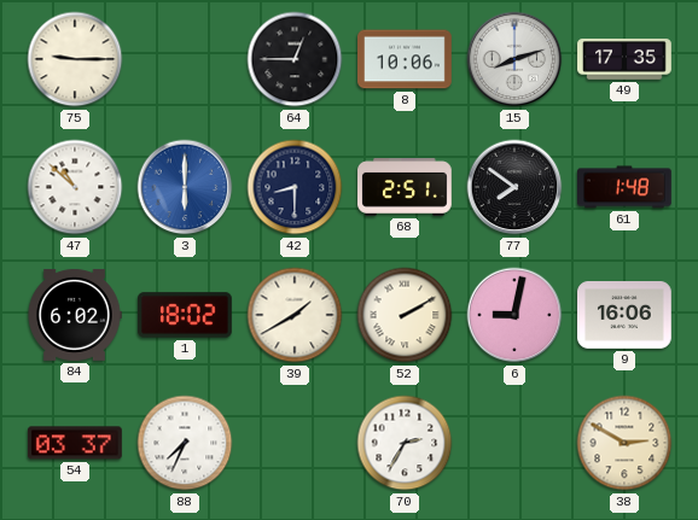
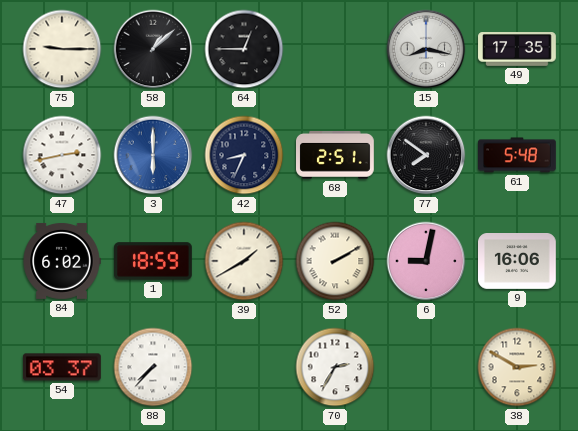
58: none -> 1:08
8: 10:06 -> none
15: 8:12 -> 8:17
47: 10:52 -> 2:43
42: 8:30 -> 8:34
61: 1:48 -> 5:48
1: 18:02 -> 18:59
88: 7:34 -> 7:37
